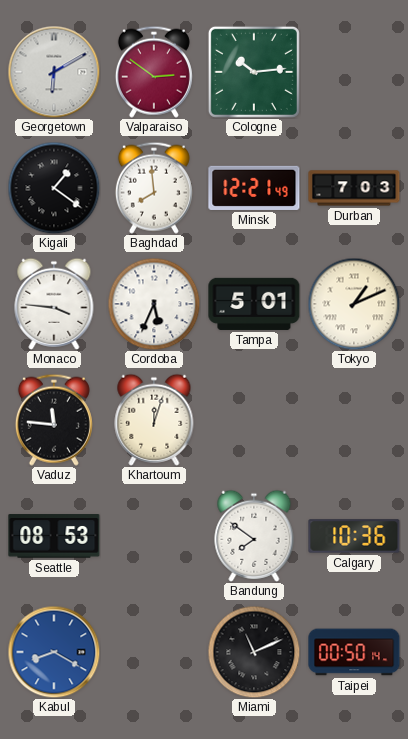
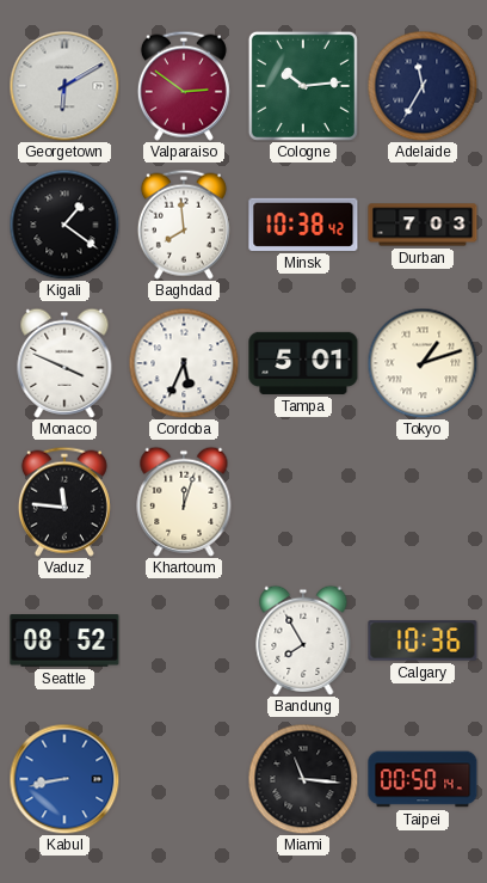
Adelaide: none -> 11:35
Minsk: 12:21 -> 10:38
Monaco: 3:46 -> 3:49
Tokyo: 1:11 -> 1:12
Seattle: 08:53 -> 08:52
Bandung: 7:51 -> 7:55
Kabul: 8:20 -> 8:43
Miami: 11:11 -> 11:16
